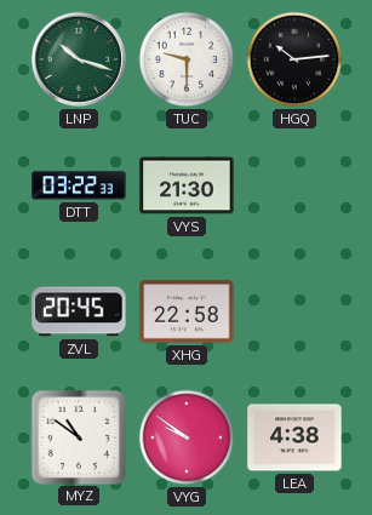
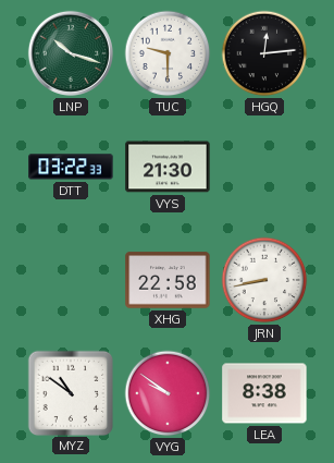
HGQ: 10:14 -> 12:14
ZVL: 20:45 -> none
JRN: none -> 8:43
LEA: 4:38 -> 8:38
